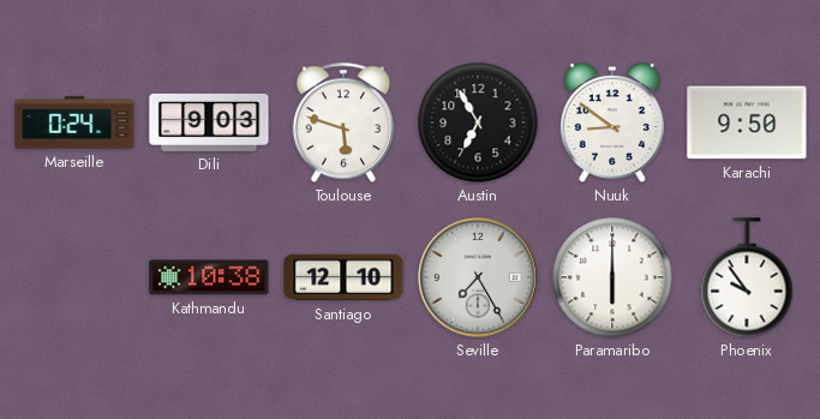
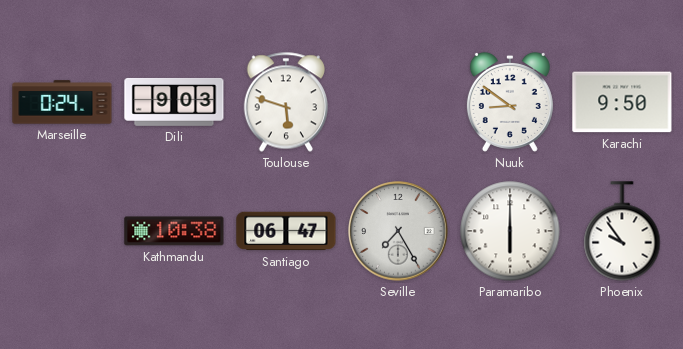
Austin: 6:55 -> none
Santiago: 12:10 -> 06:47
